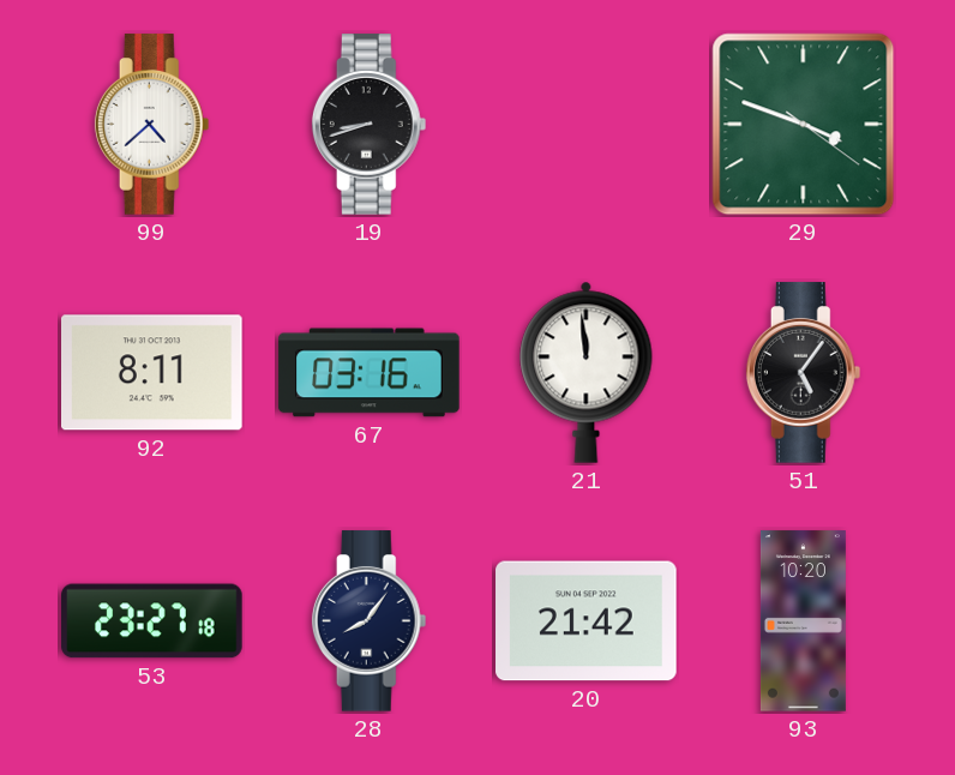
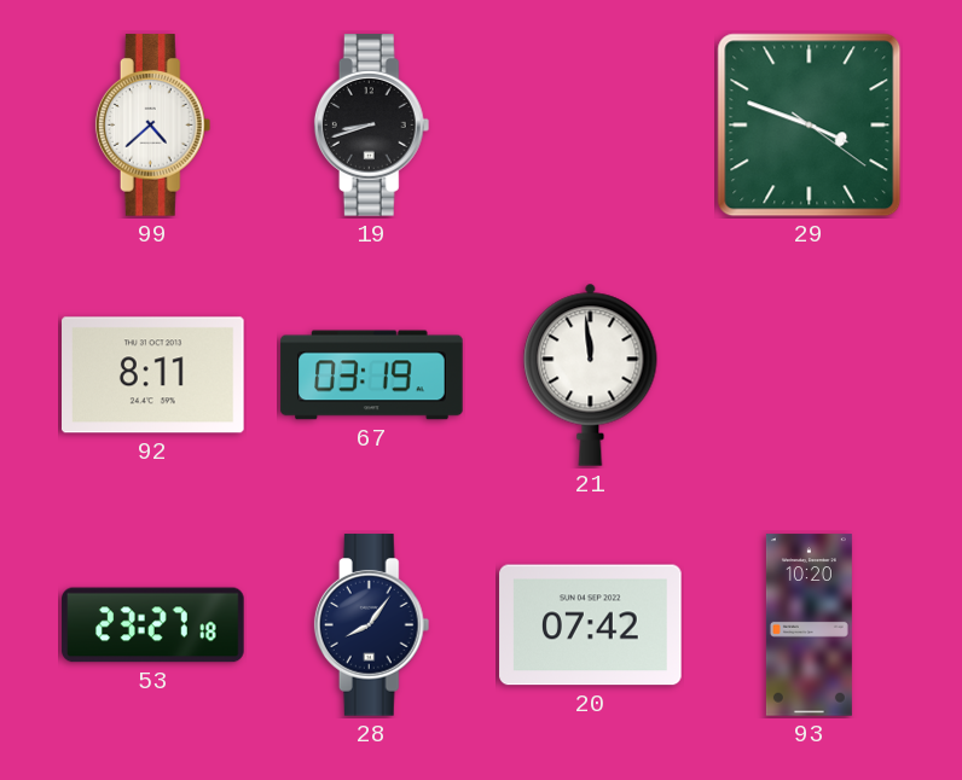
67: 03:16 -> 03:19
51: 5:06 -> none
20: 21:42 -> 07:42
